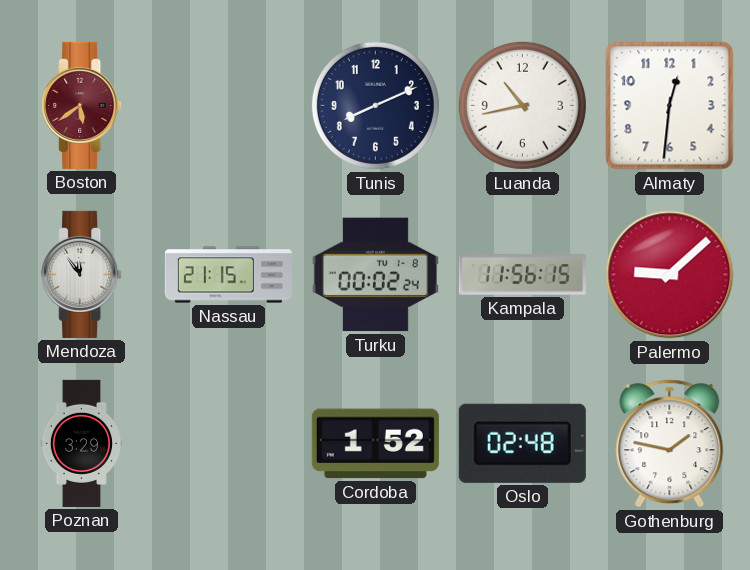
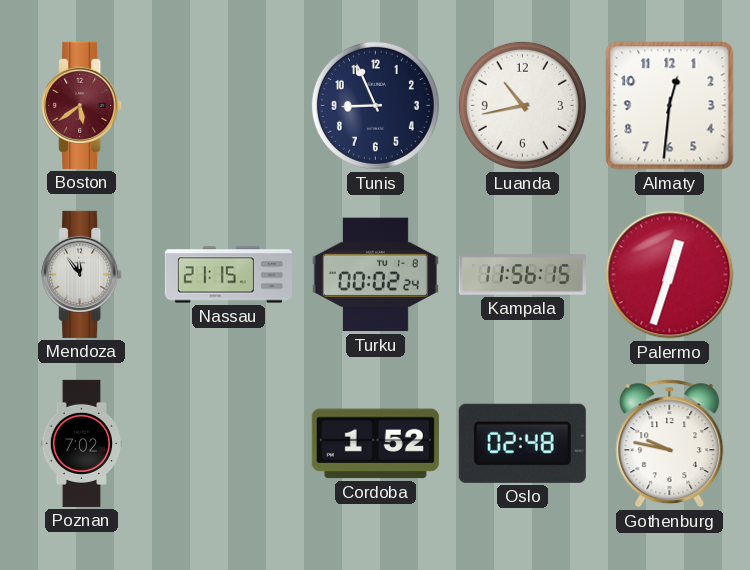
Tunis: 8:11 -> 8:56
Palermo: 9:08 -> 12:33
Poznan: 3:29 -> 7:02
Gothenburg: 1:47 -> 9:47
